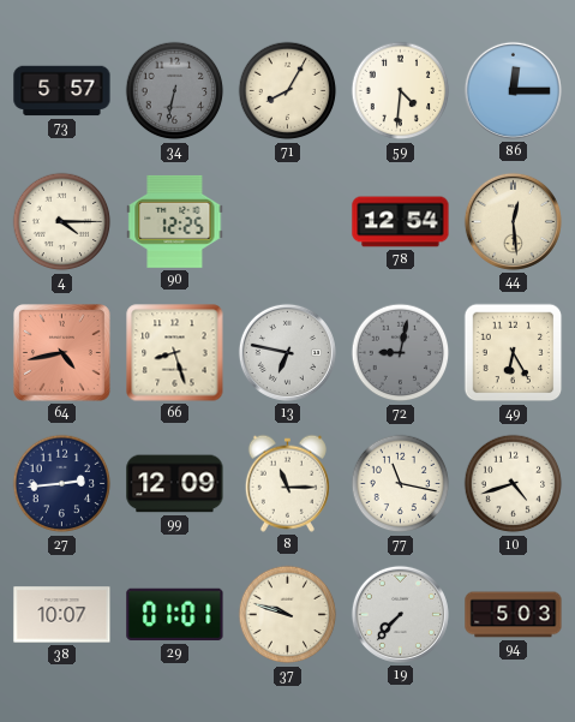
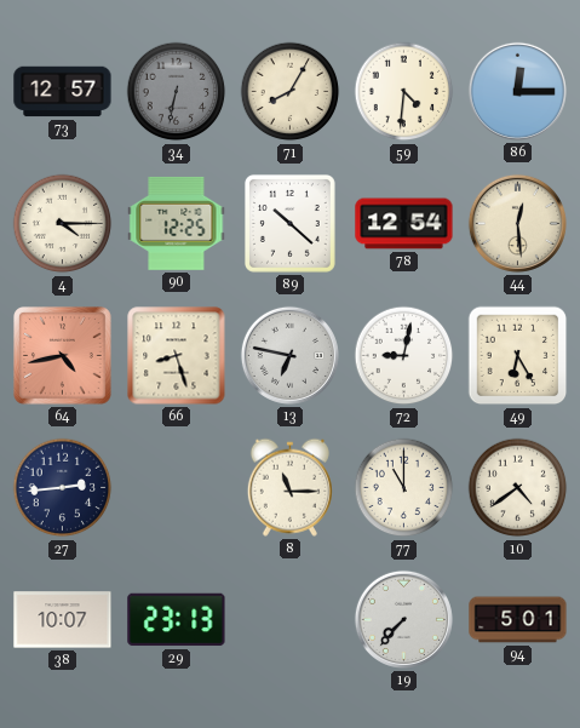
73: 5:57 -> 12:57
89: none -> 10:22
72 dial: grey -> white
99: 12:09 -> none
77: 11:17 -> 11:00
10: 4:42 -> 4:39
29: 01:01 -> 23:13
37: 9:48 -> none
94: 5:03 -> 5:01
